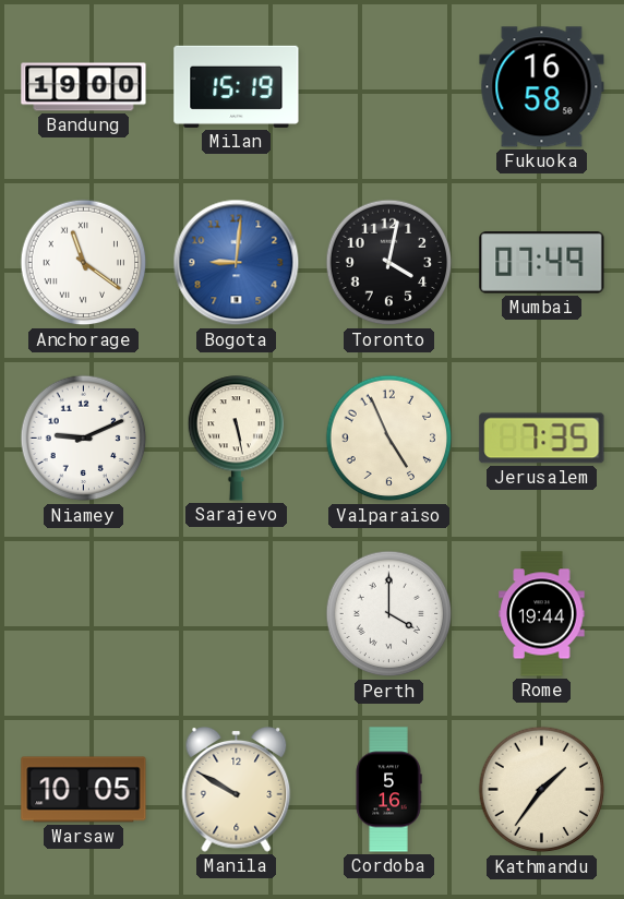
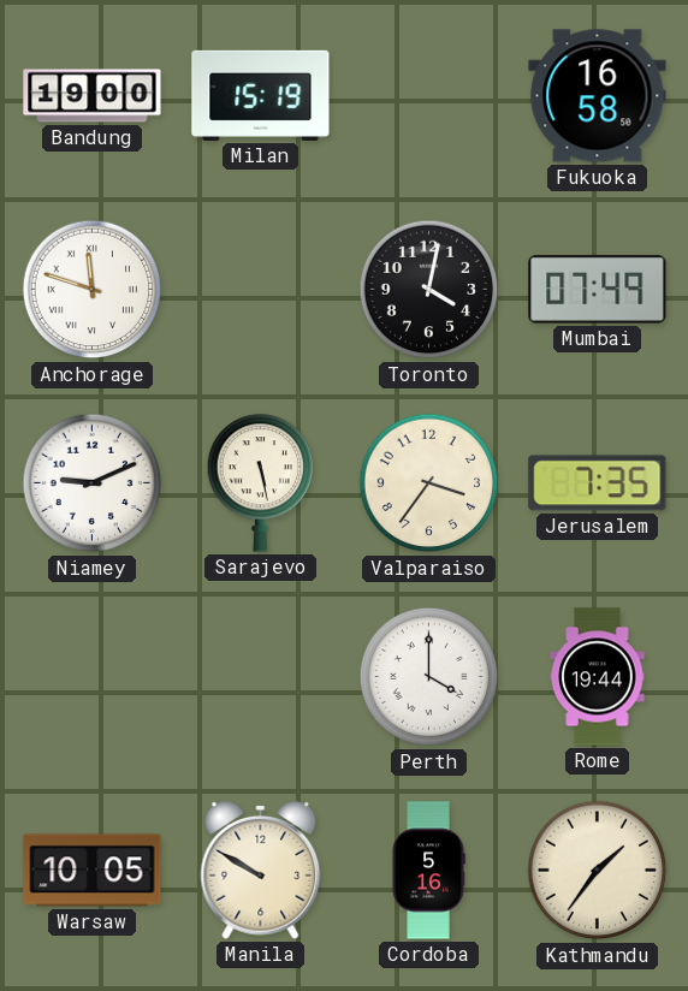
Anchorage: 11:21 -> 11:48
Bogota: 9:01 -> none
Valparaiso: 4:56 -> 3:36
